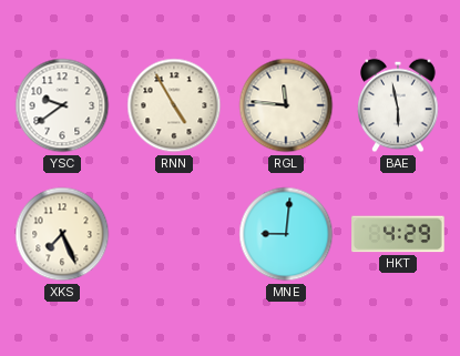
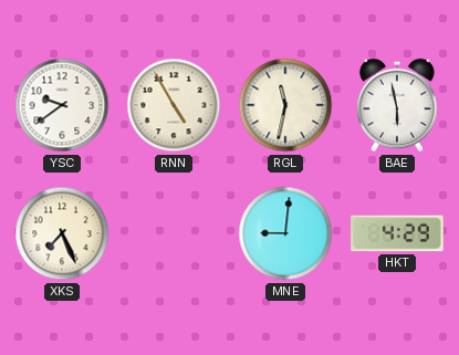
RGL: 11:46 -> 11:32
